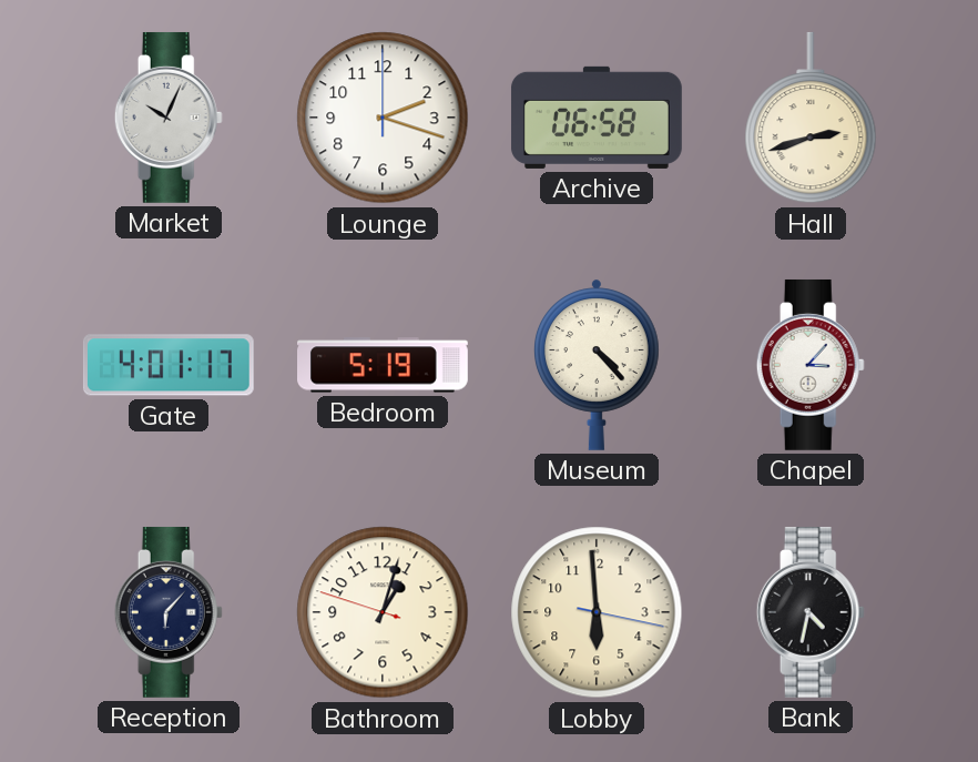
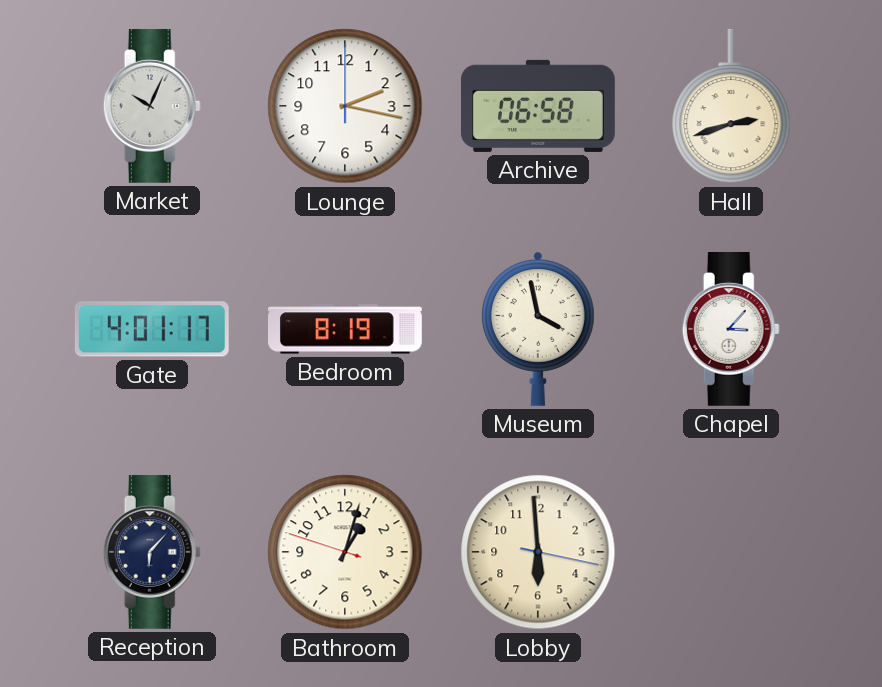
Lounge: 2:18 -> 2:17
Bedroom: 5:19 -> 8:19
Museum: 4:23 -> 3:58
Bank: 4:32 -> none
